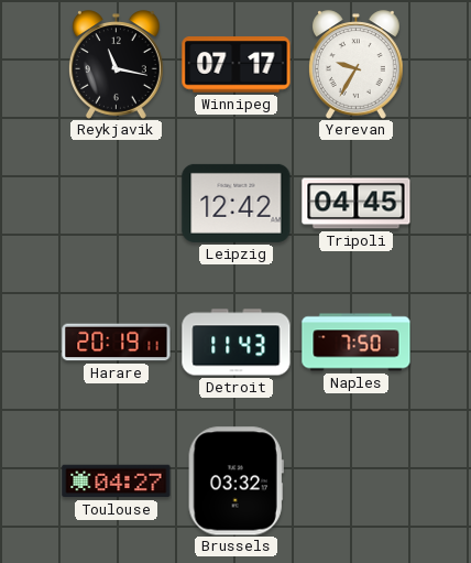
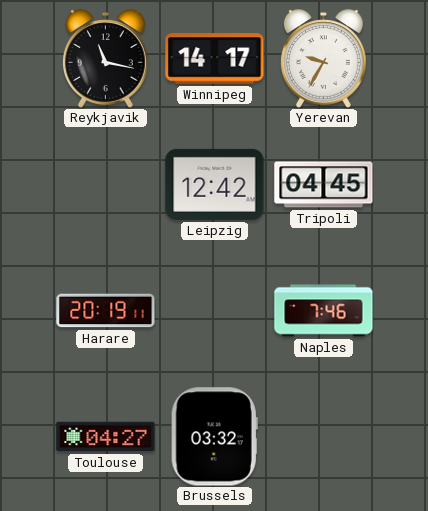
Winnipeg: 07:17 -> 14:17
Detroit: 11:43 -> none
Naples: 7:50 -> 7:46
